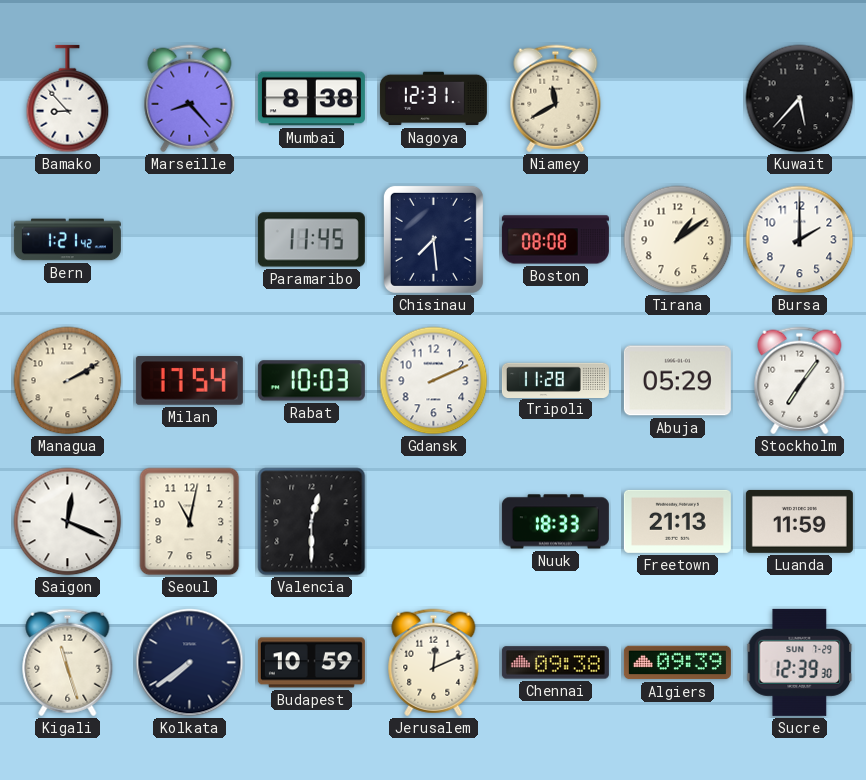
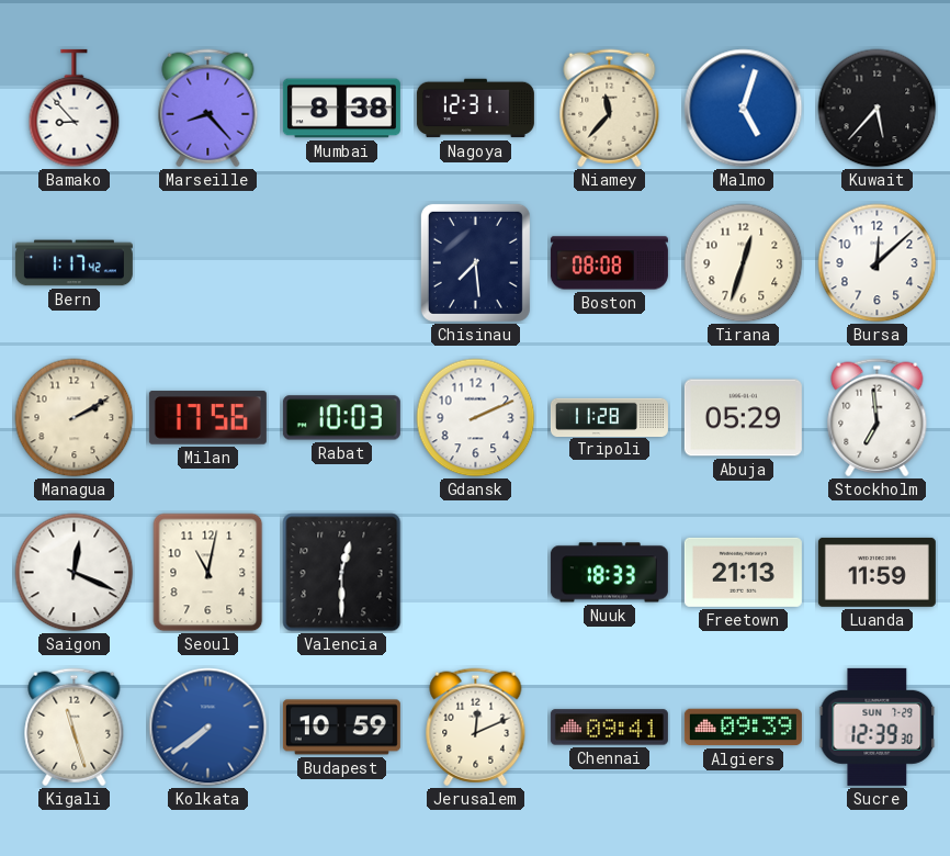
Niamey: 11:40 -> 11:37
Malmo: none -> 5:03
Bern: 1:21 -> 1:17
Paramaribo: 11:45 -> none
Tirana: 1:09 -> 12:33
Bursa: 2:00 -> 12:08
Milan: 17:54 -> 17:56
Stockholm: 7:06 -> 6:59
Kolkata dial: navy -> blue
Chennai: 09:38 -> 09:41
